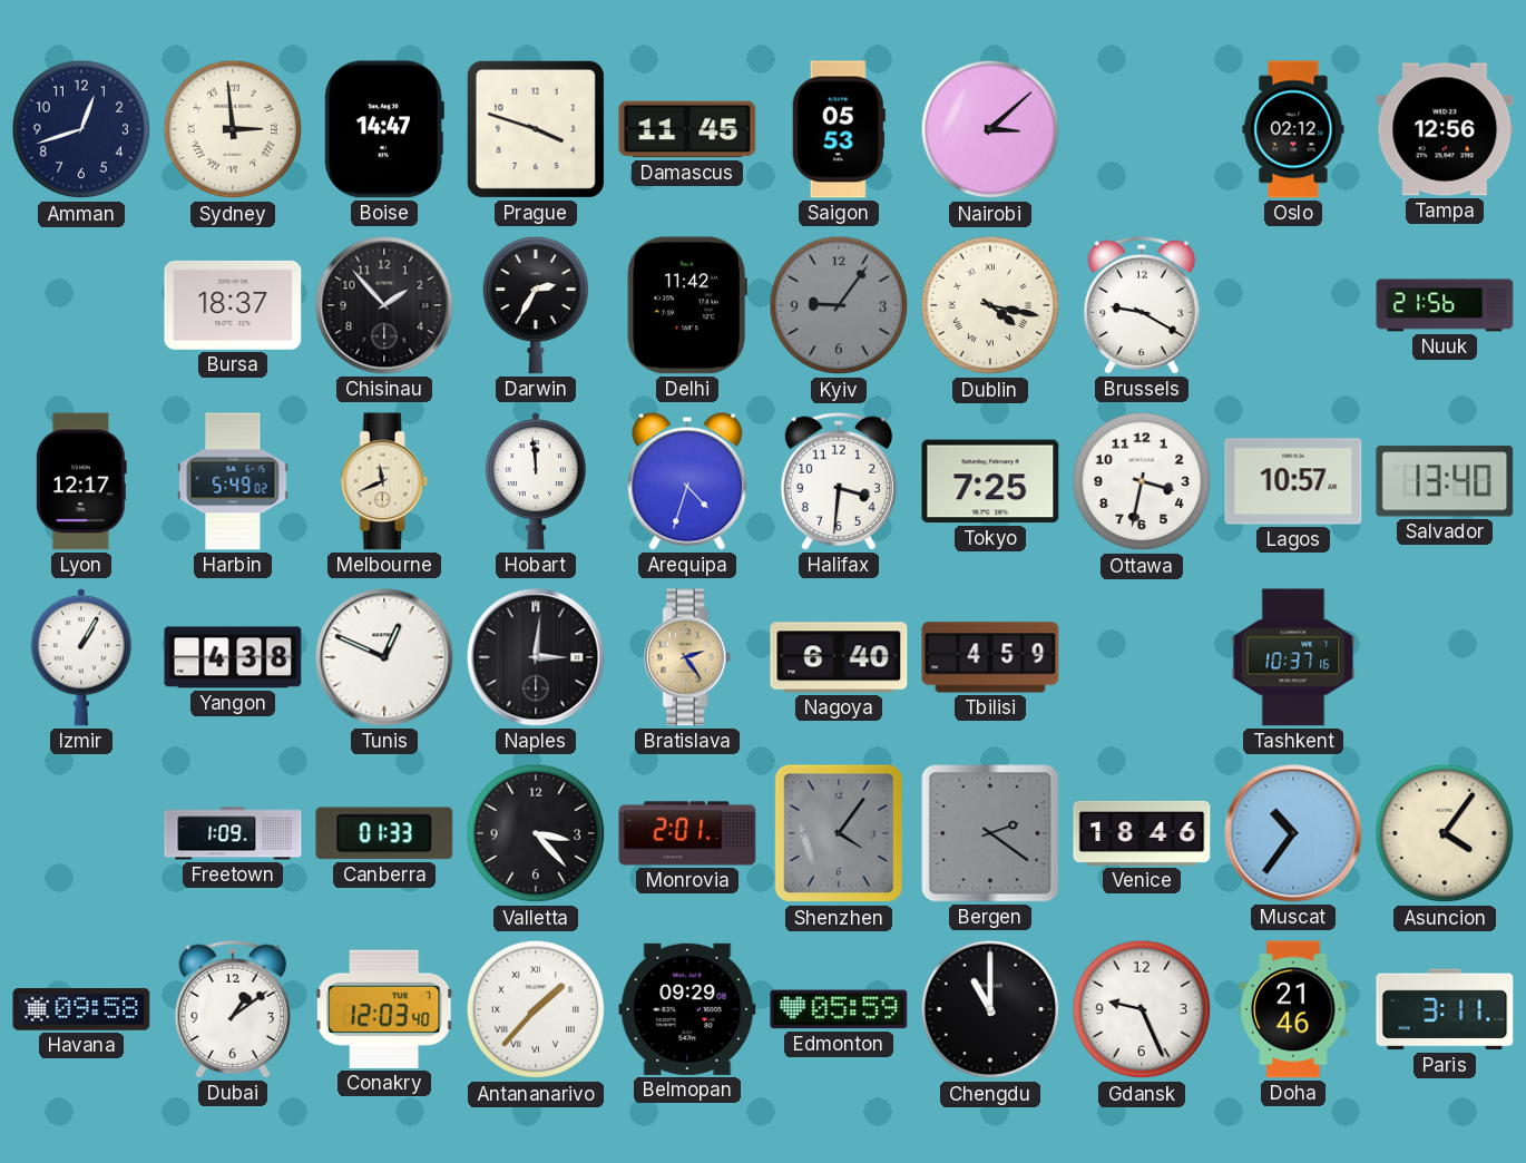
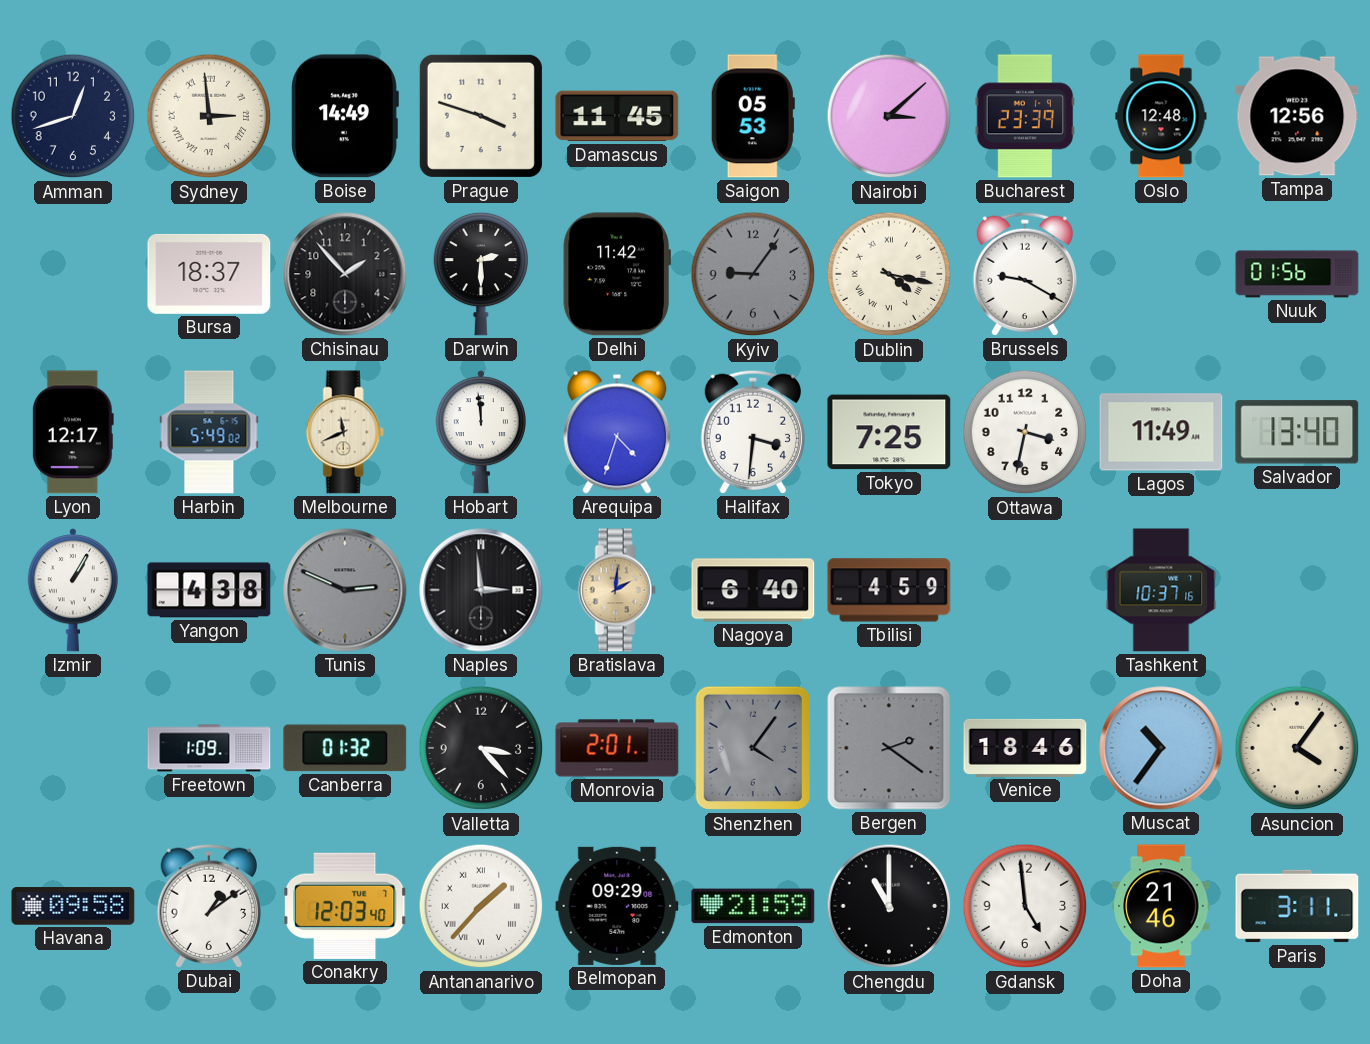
Boise: 14:47 -> 14:49
Bucharest: none -> 23:39
Oslo: 02:12 -> 12:48
Darwin: 2:35 -> 2:30
Nuuk: 21:56 -> 01:56
Lagos: 10:57 -> 11:49
Tunis: 12:49 -> 2:49
Tunis dial: white -> grey
Naples: 3:01 -> 2:59
Bratislava: 2:24 -> 2:01
Canberra: 01:33 -> 01:32
Edmonton: 05:59 -> 21:59
Gdansk: 9:26 -> 4:59
